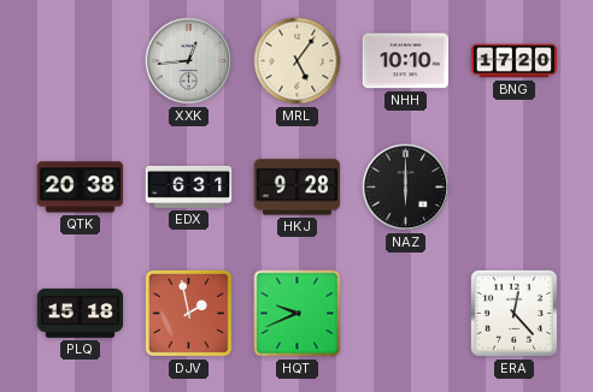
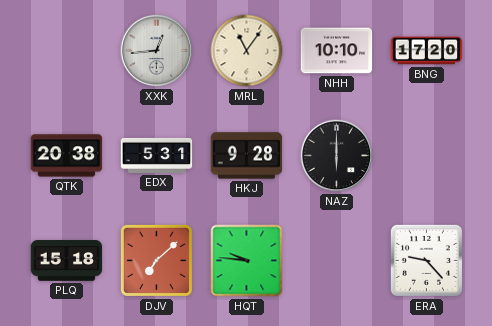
MRL: 5:06 -> 11:06
EDX: 6:31 -> 5:31
DJV: 1:58 -> 7:08
HQT: 9:41 -> 9:46
ERA: 12:23 -> 9:23
